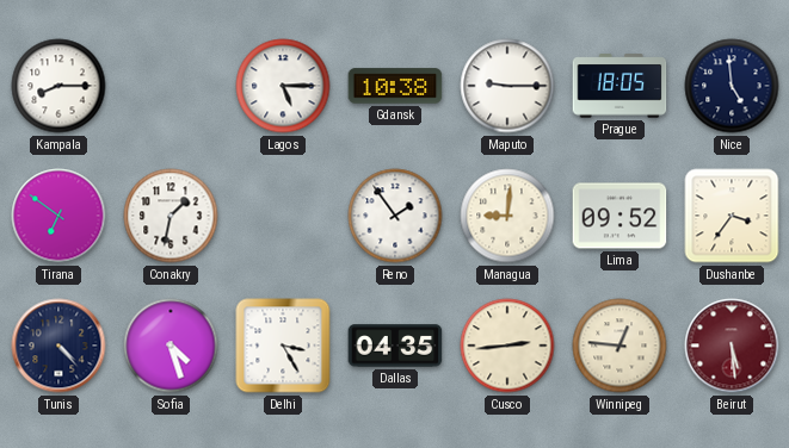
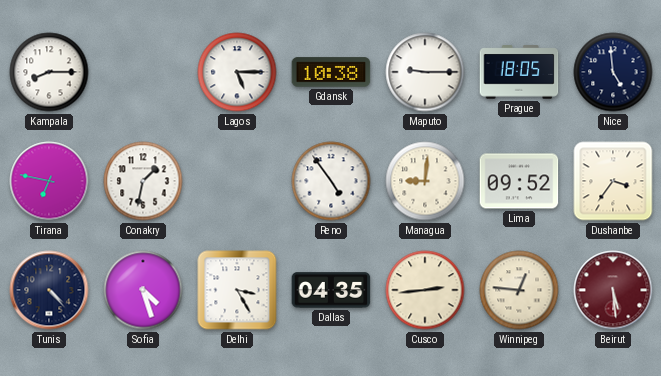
Tirana: 6:51 -> 6:47
Reno: 1:54 -> 4:54
